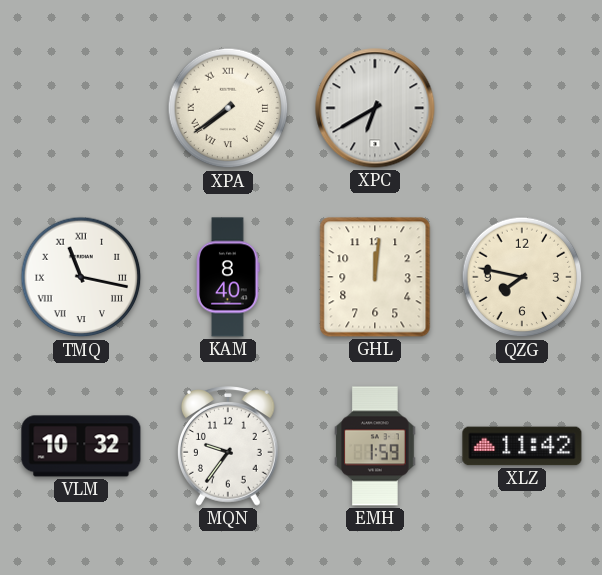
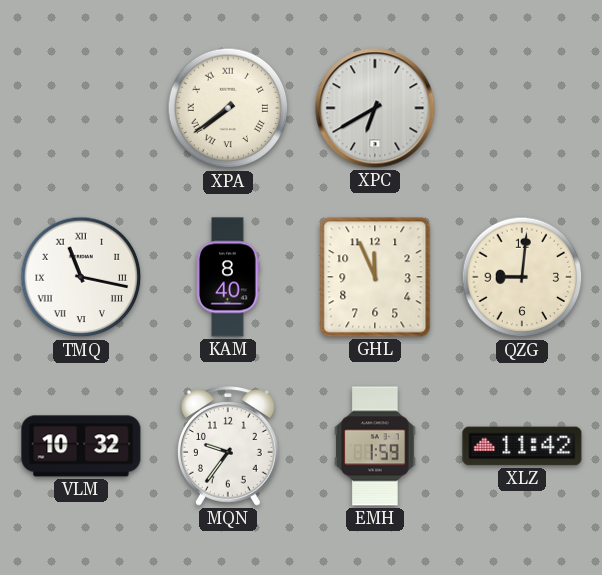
GHL: 12:01 -> 11:56
QZG: 7:47 -> 9:01
